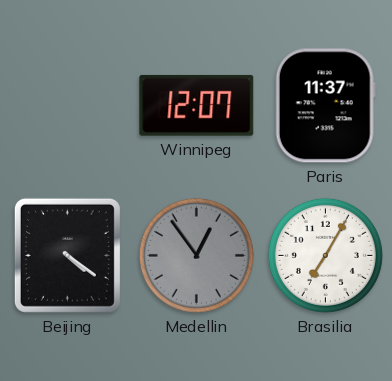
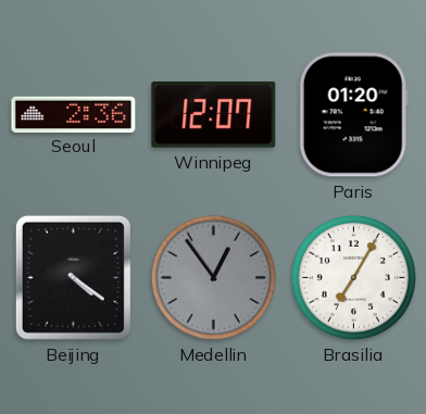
Seoul: none -> 2:36
Paris: 11:37 -> 01:20
